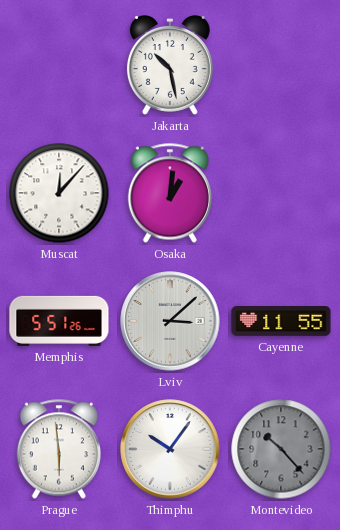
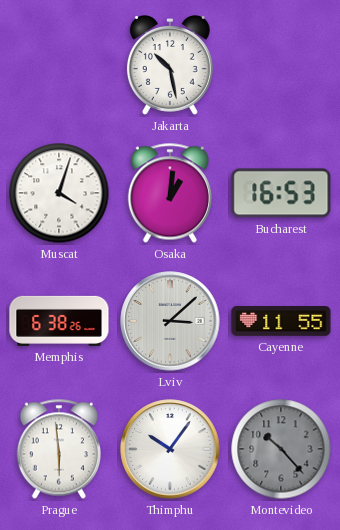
Muscat: 12:07 -> 4:03
Bucharest: none -> 16:53
Memphis: 5:51 -> 6:38
